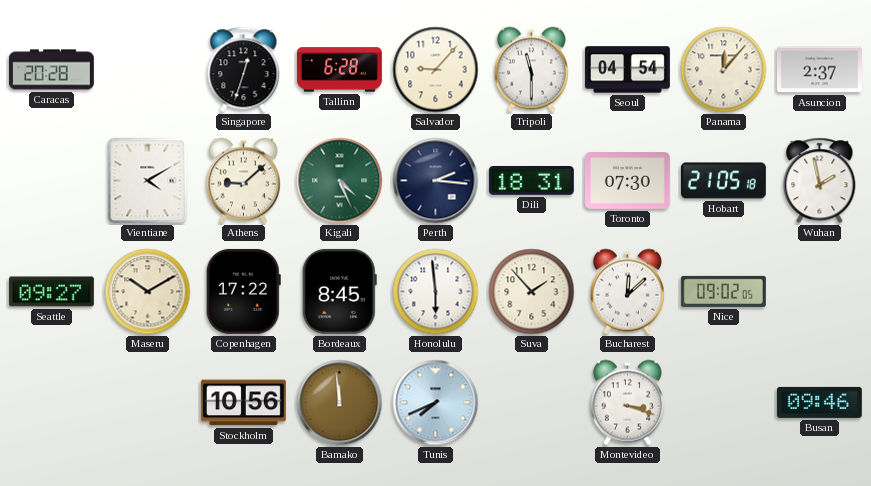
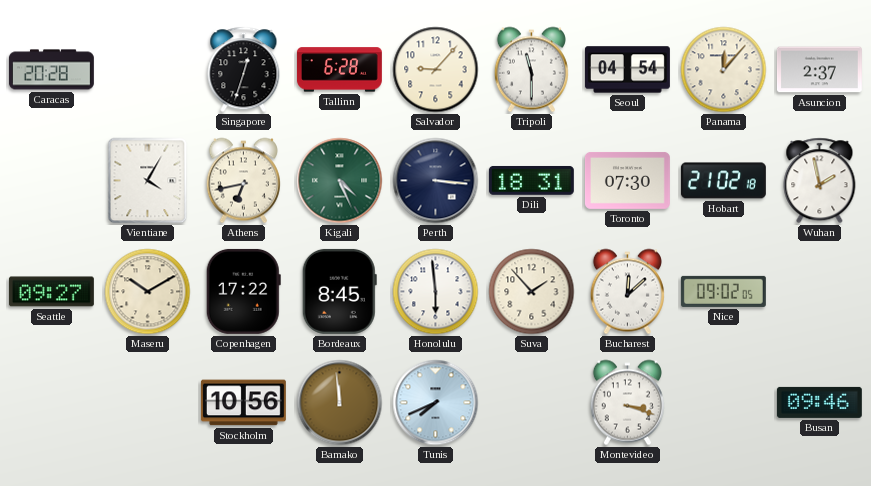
Vientiane: 4:10 -> 4:05
Athens: 9:08 -> 6:43
Perth: 2:16 -> 3:16
Hobart: 21:05 -> 21:02
